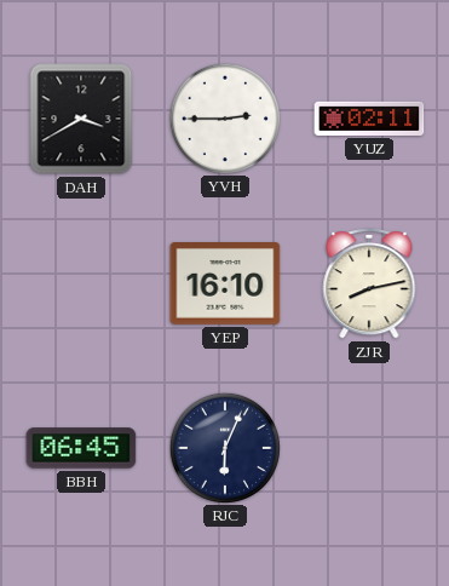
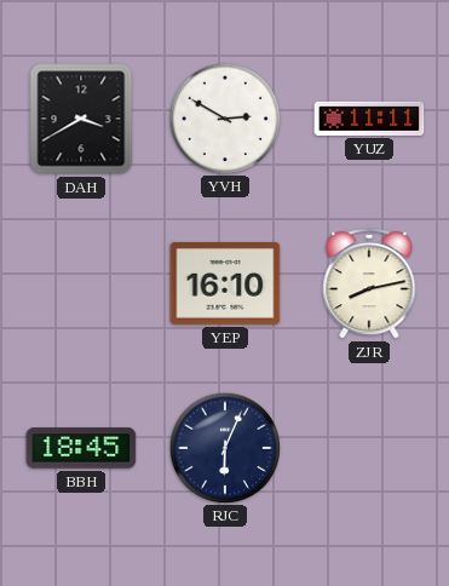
YVH: 2:45 -> 2:50
YUZ: 02:11 -> 11:11
BBH: 06:45 -> 18:45
